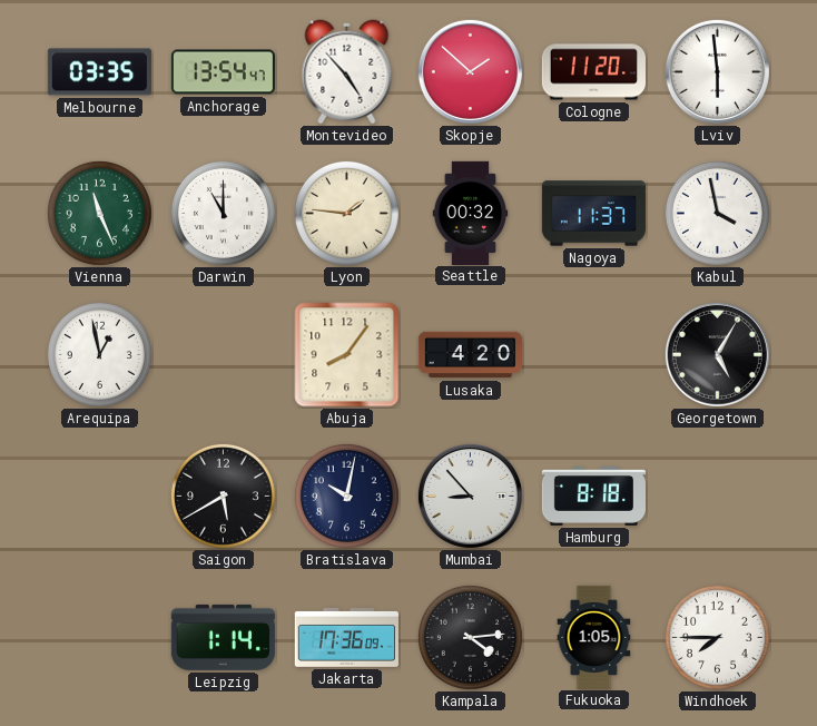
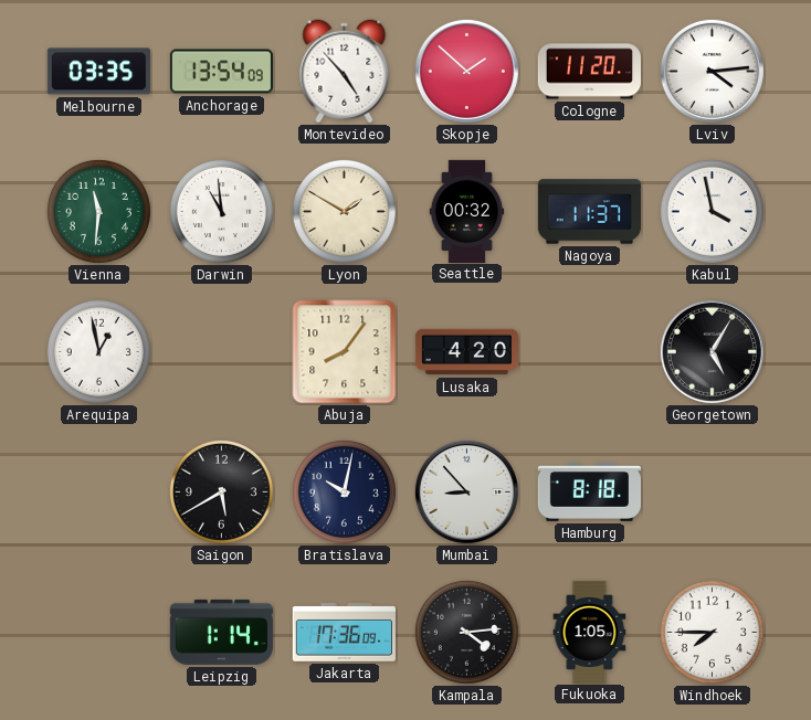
Anchorage: 13:54:47 -> 13:54:09
Lviv: 5:59 -> 4:14
Vienna: 11:26 -> 11:31
Darwin: 11:00 -> 10:59
Lyon: 1:46 -> 1:50
